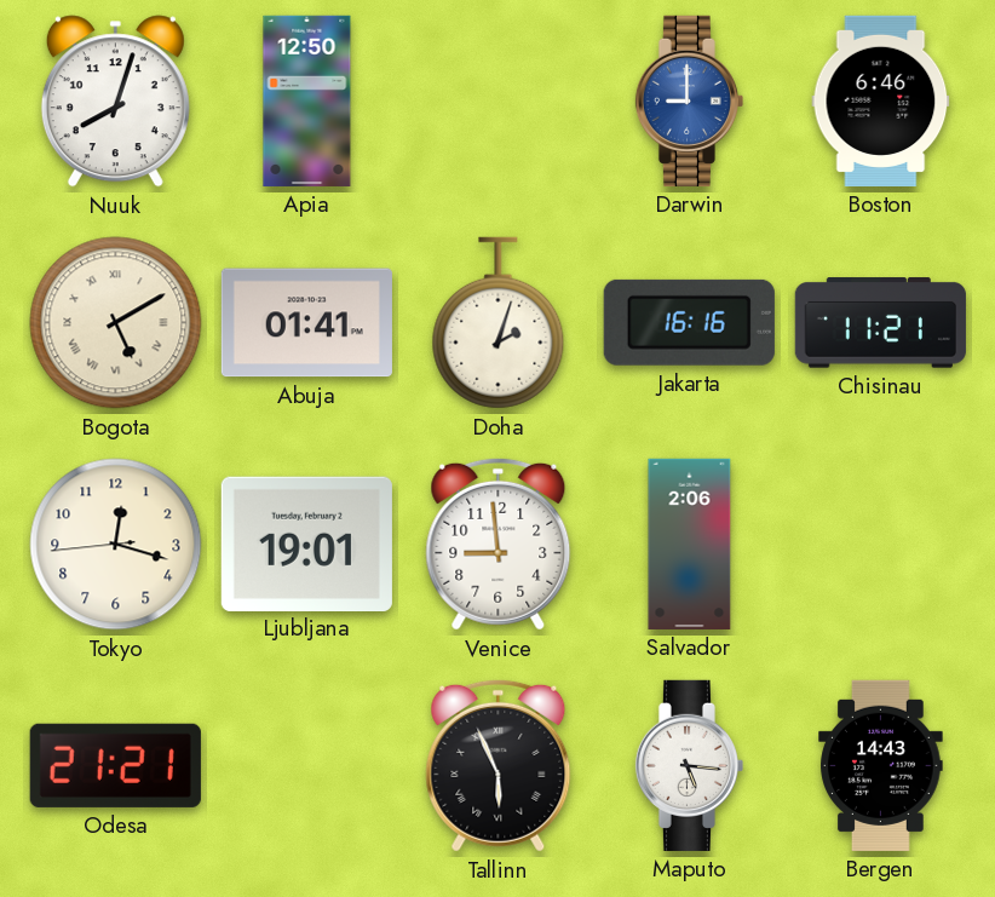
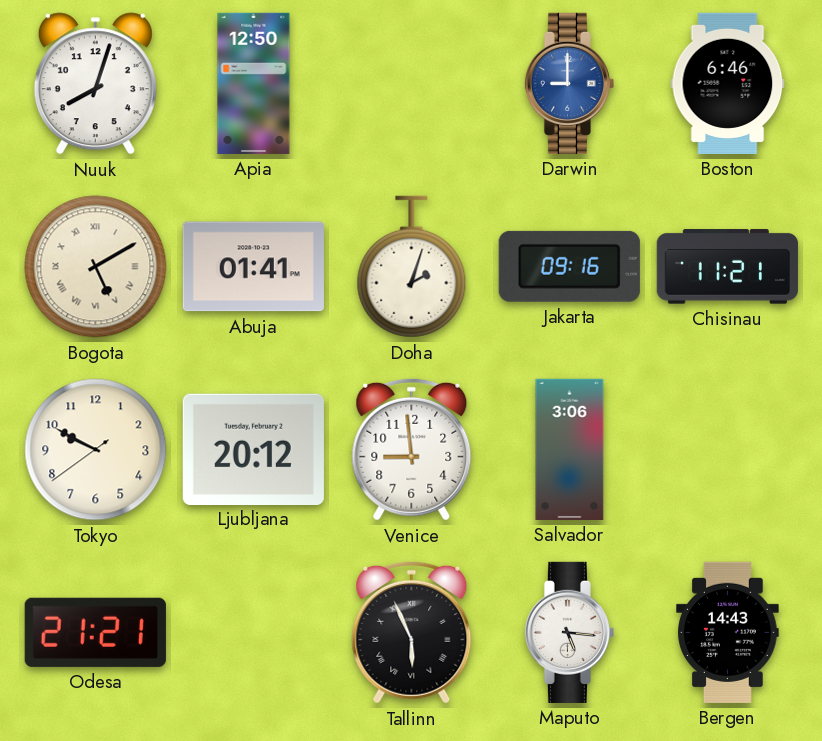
Jakarta: 16:16 -> 09:16
Tokyo: 12:17 -> 9:49
Ljubljana: 19:01 -> 20:12
Salvador: 2:06 -> 3:06
